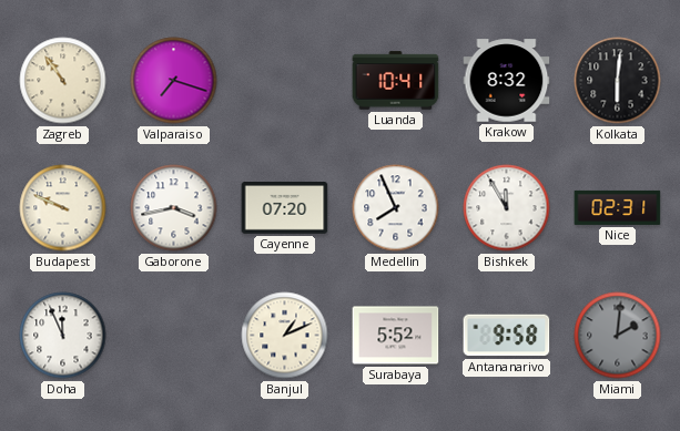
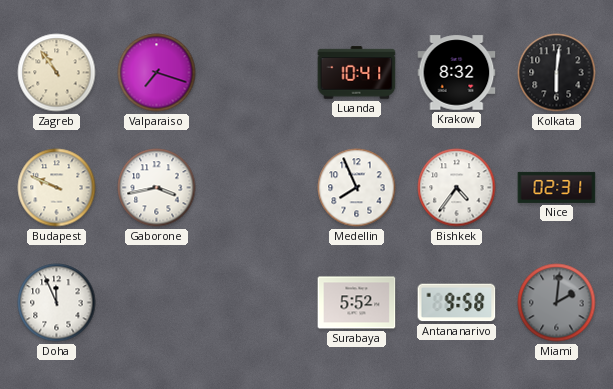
Cayenne: 07:20 -> none
Bishkek: 11:55 -> 4:36
Banjul: 1:11 -> none
